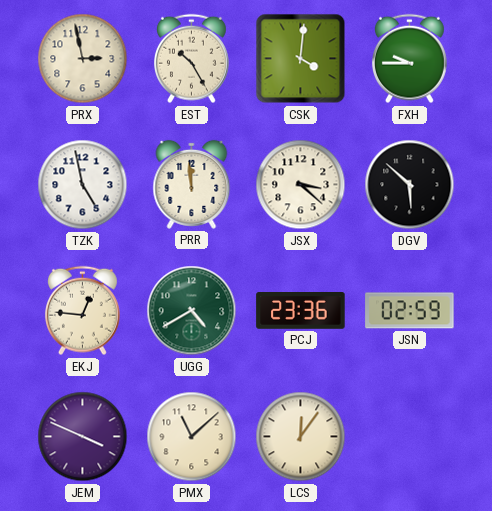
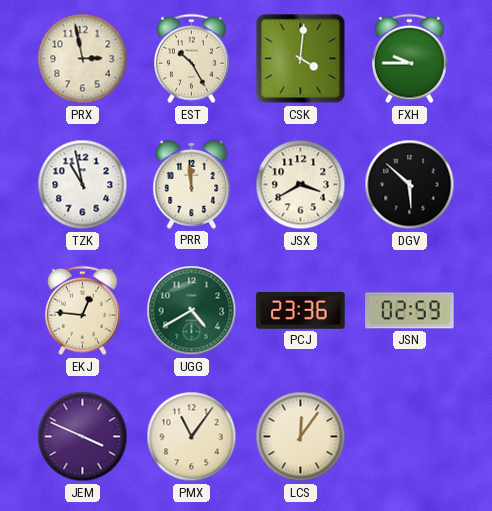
TZK: 4:58 -> 10:58
JSX: 3:22 -> 3:40
PMX: 11:08 -> 11:06
